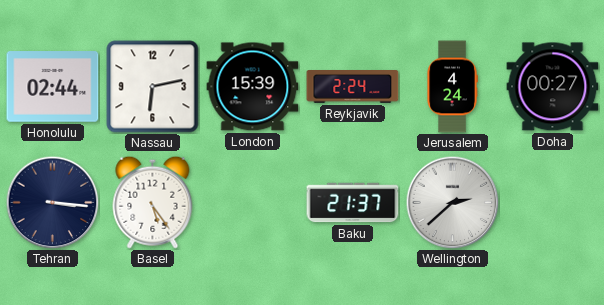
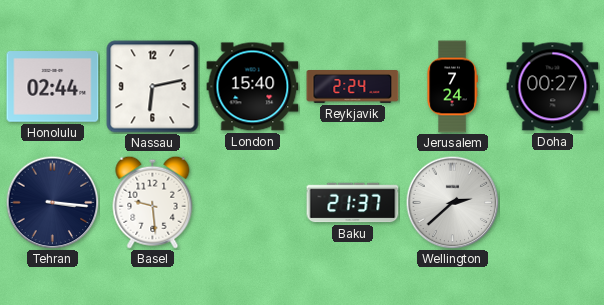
London: 15:39 -> 15:40
Jerusalem: 4:24 -> 7:24
Basel: 5:24 -> 9:29
